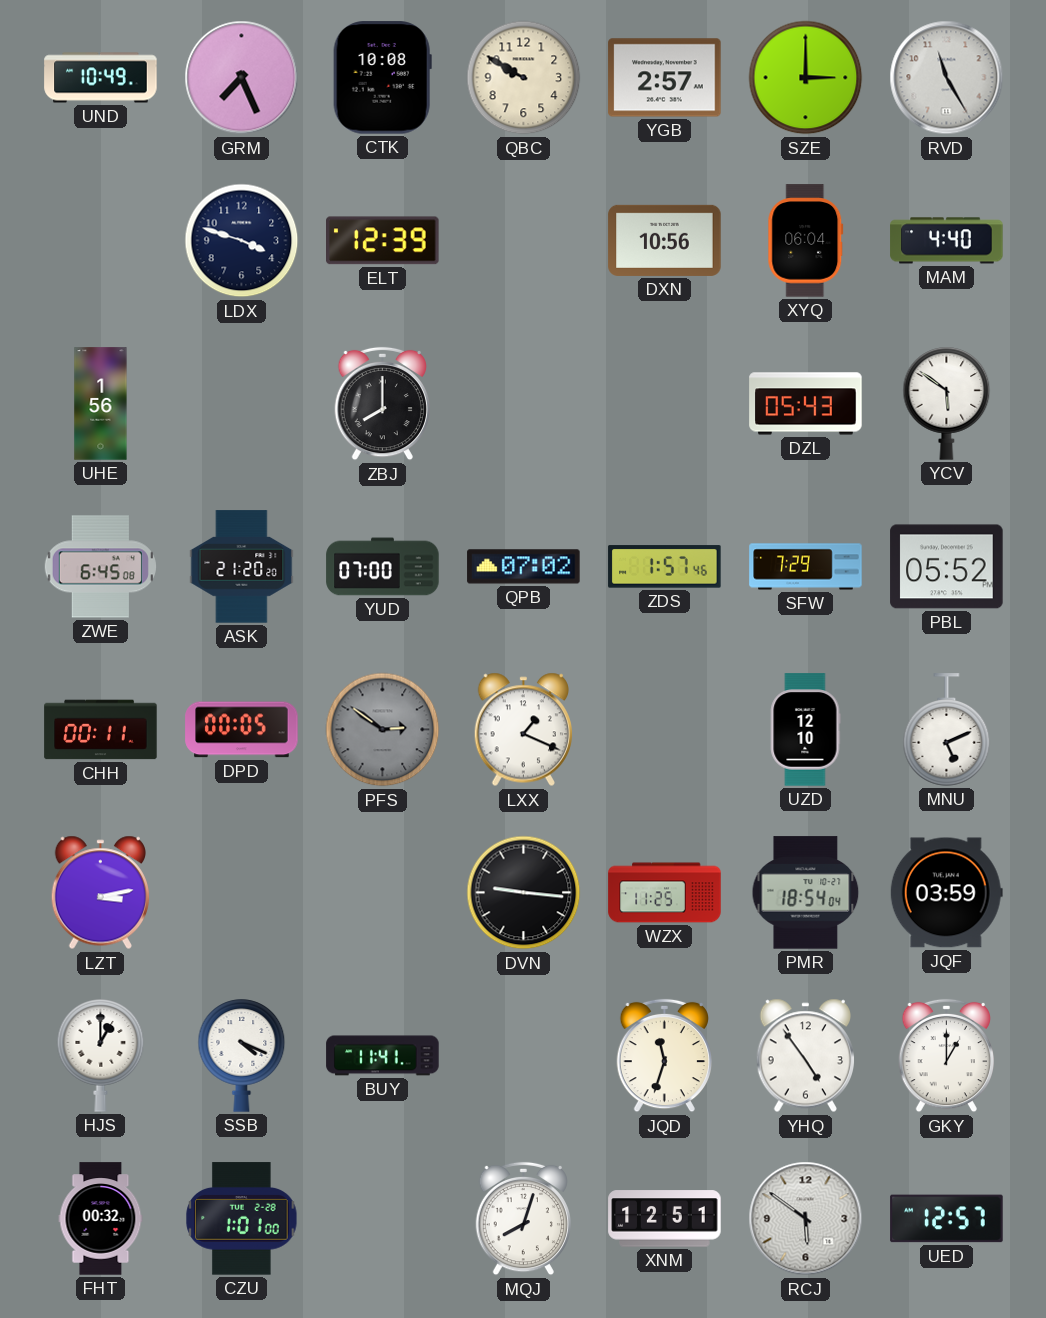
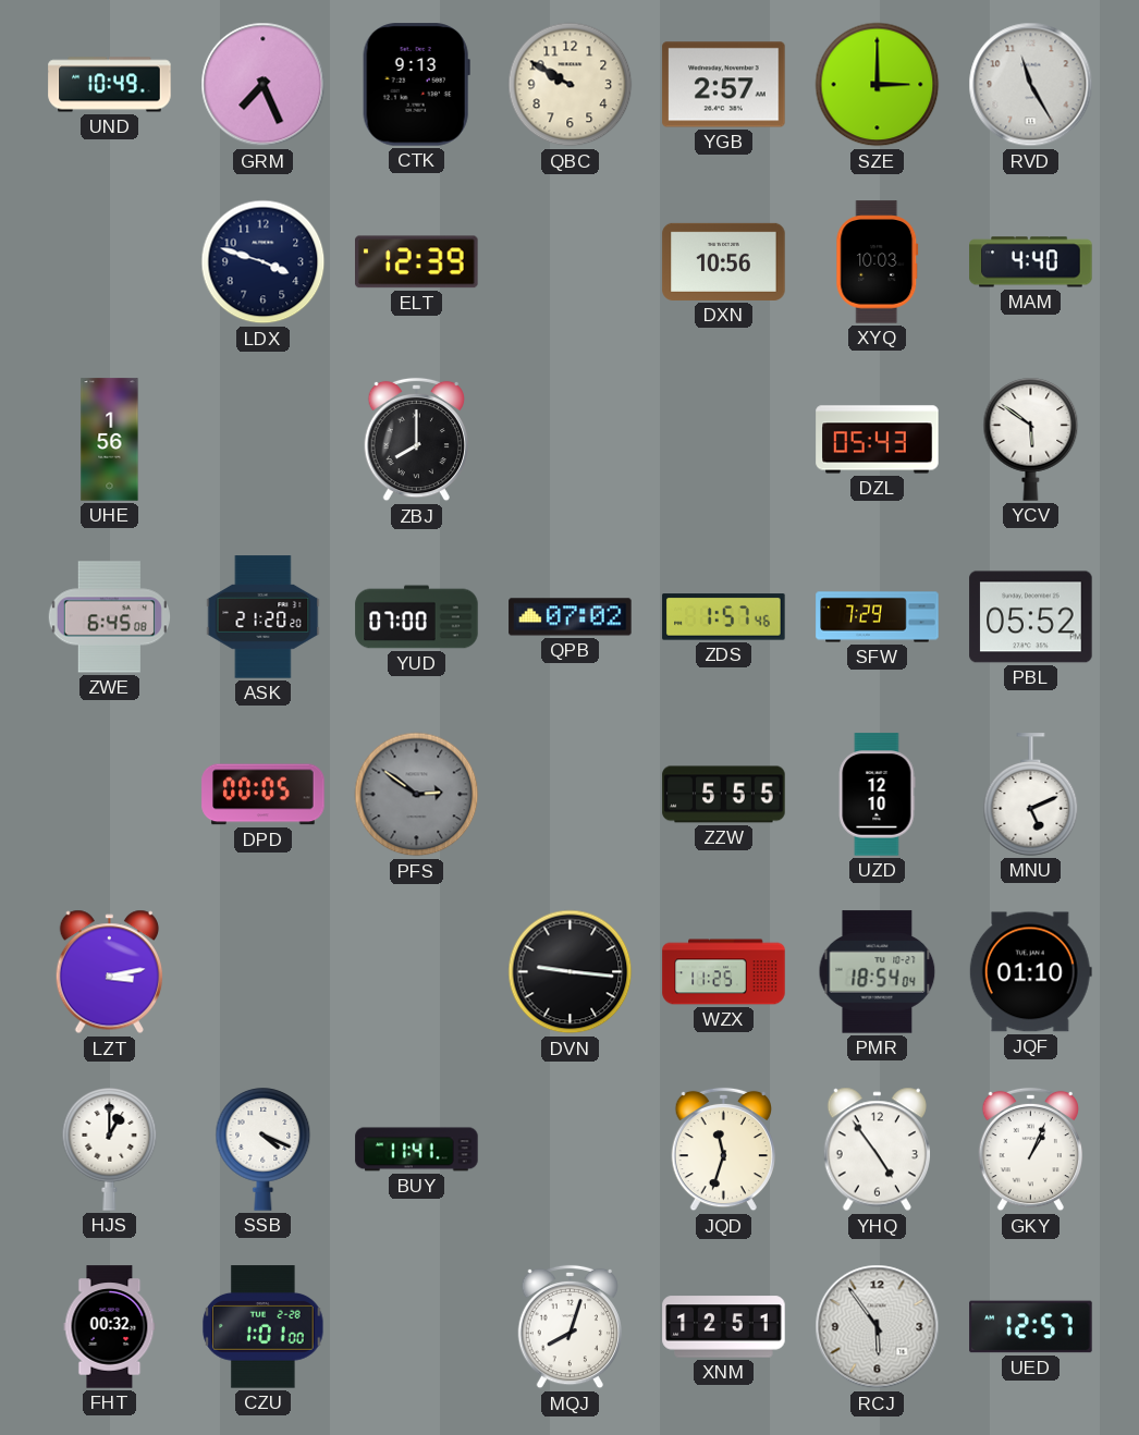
CTK: 10:08 -> 9:13
XYQ: 06:04 -> 10:03
CHH: 00:11 -> none
LXX: 1:19 -> none
ZZW: none -> 5:55
JQF: 03:59 -> 01:10
GKY: 1:00 -> 1:04
RCJ: 5:51 -> 5:54
